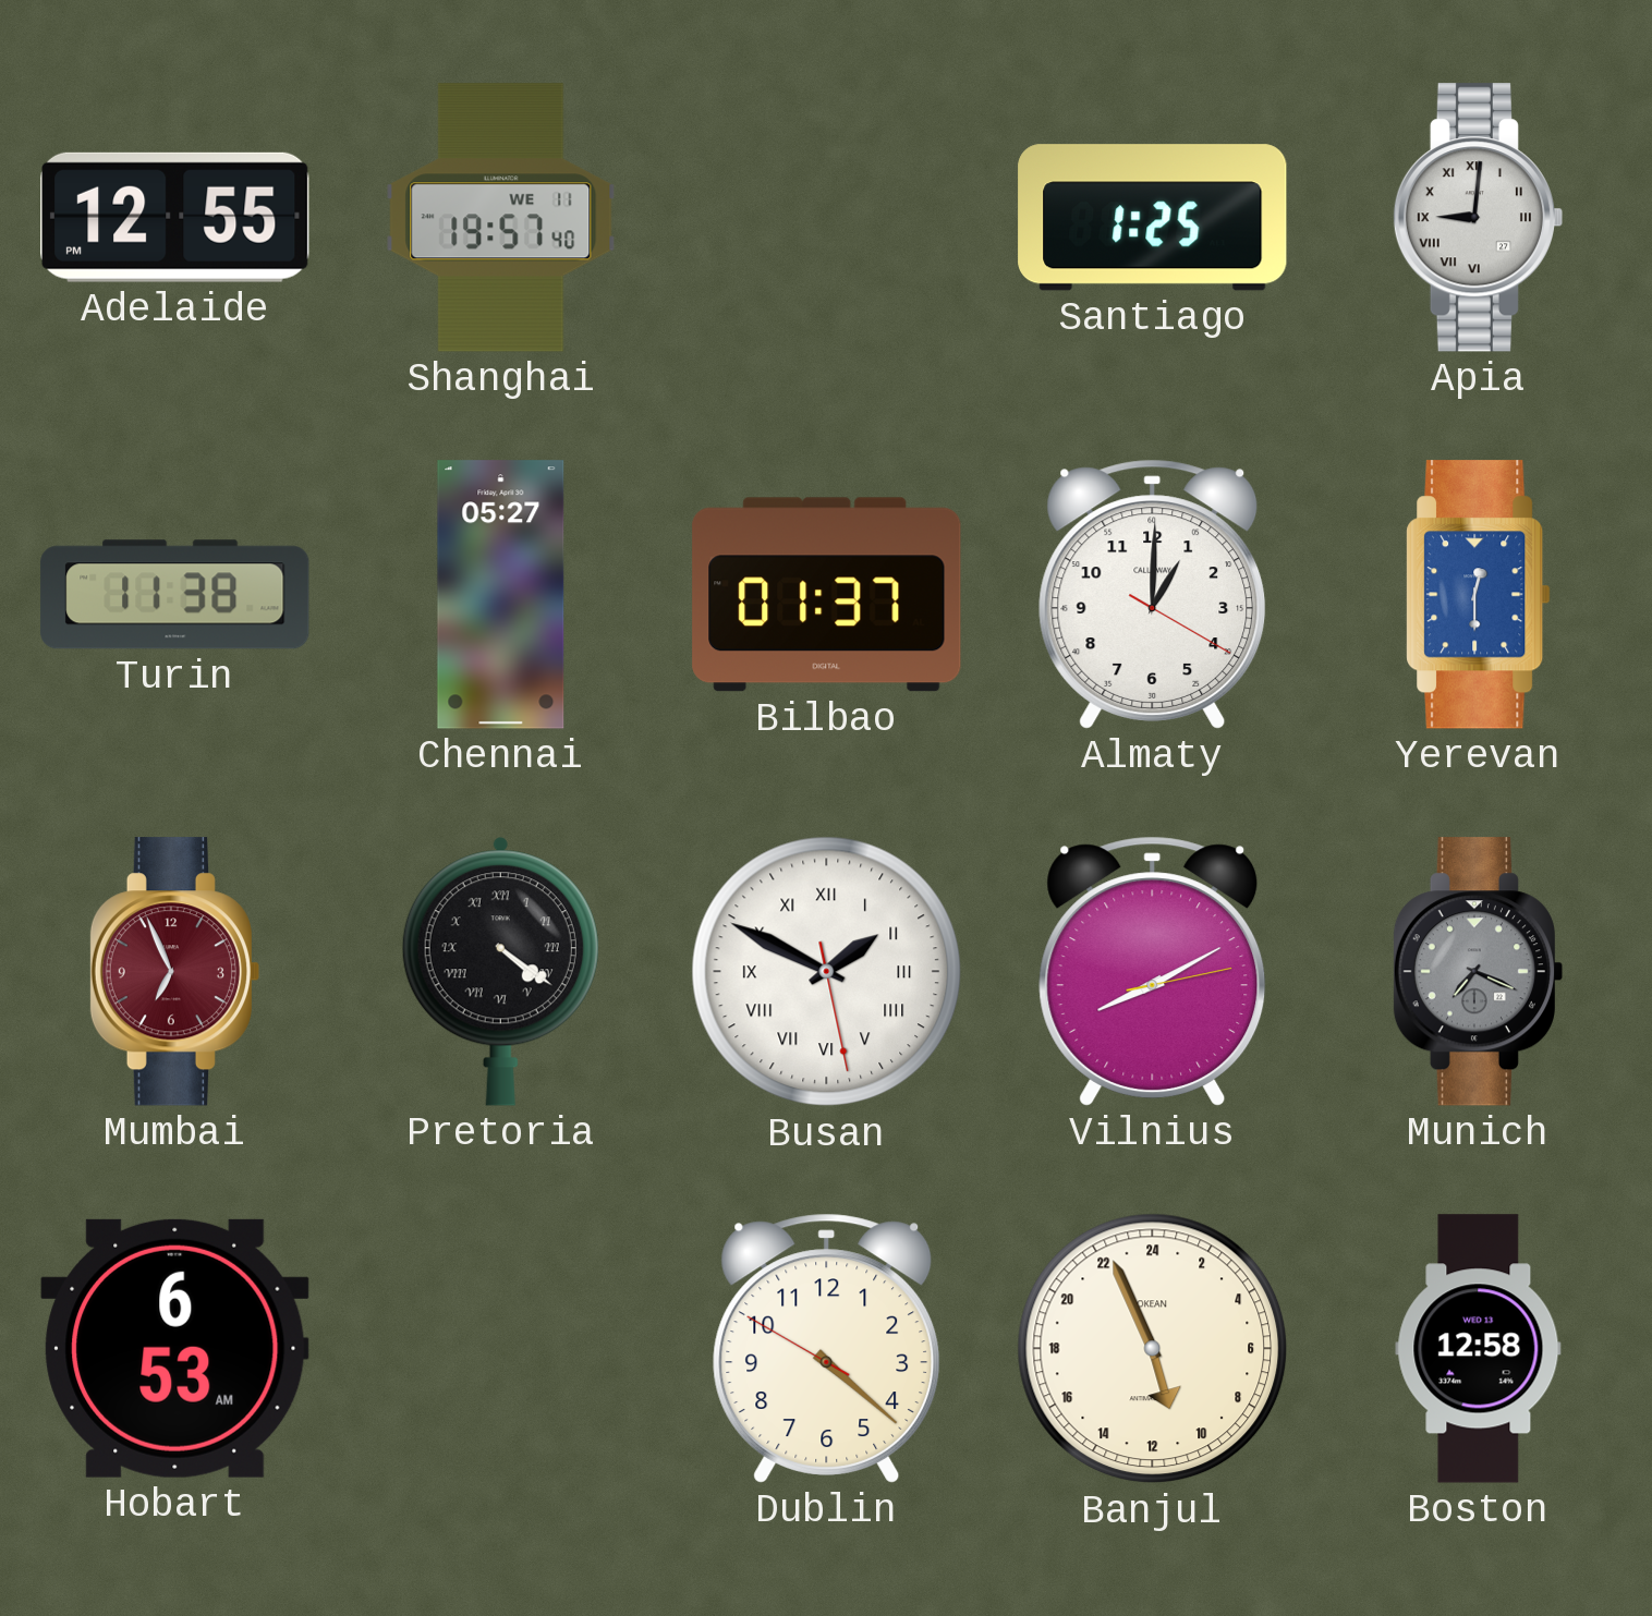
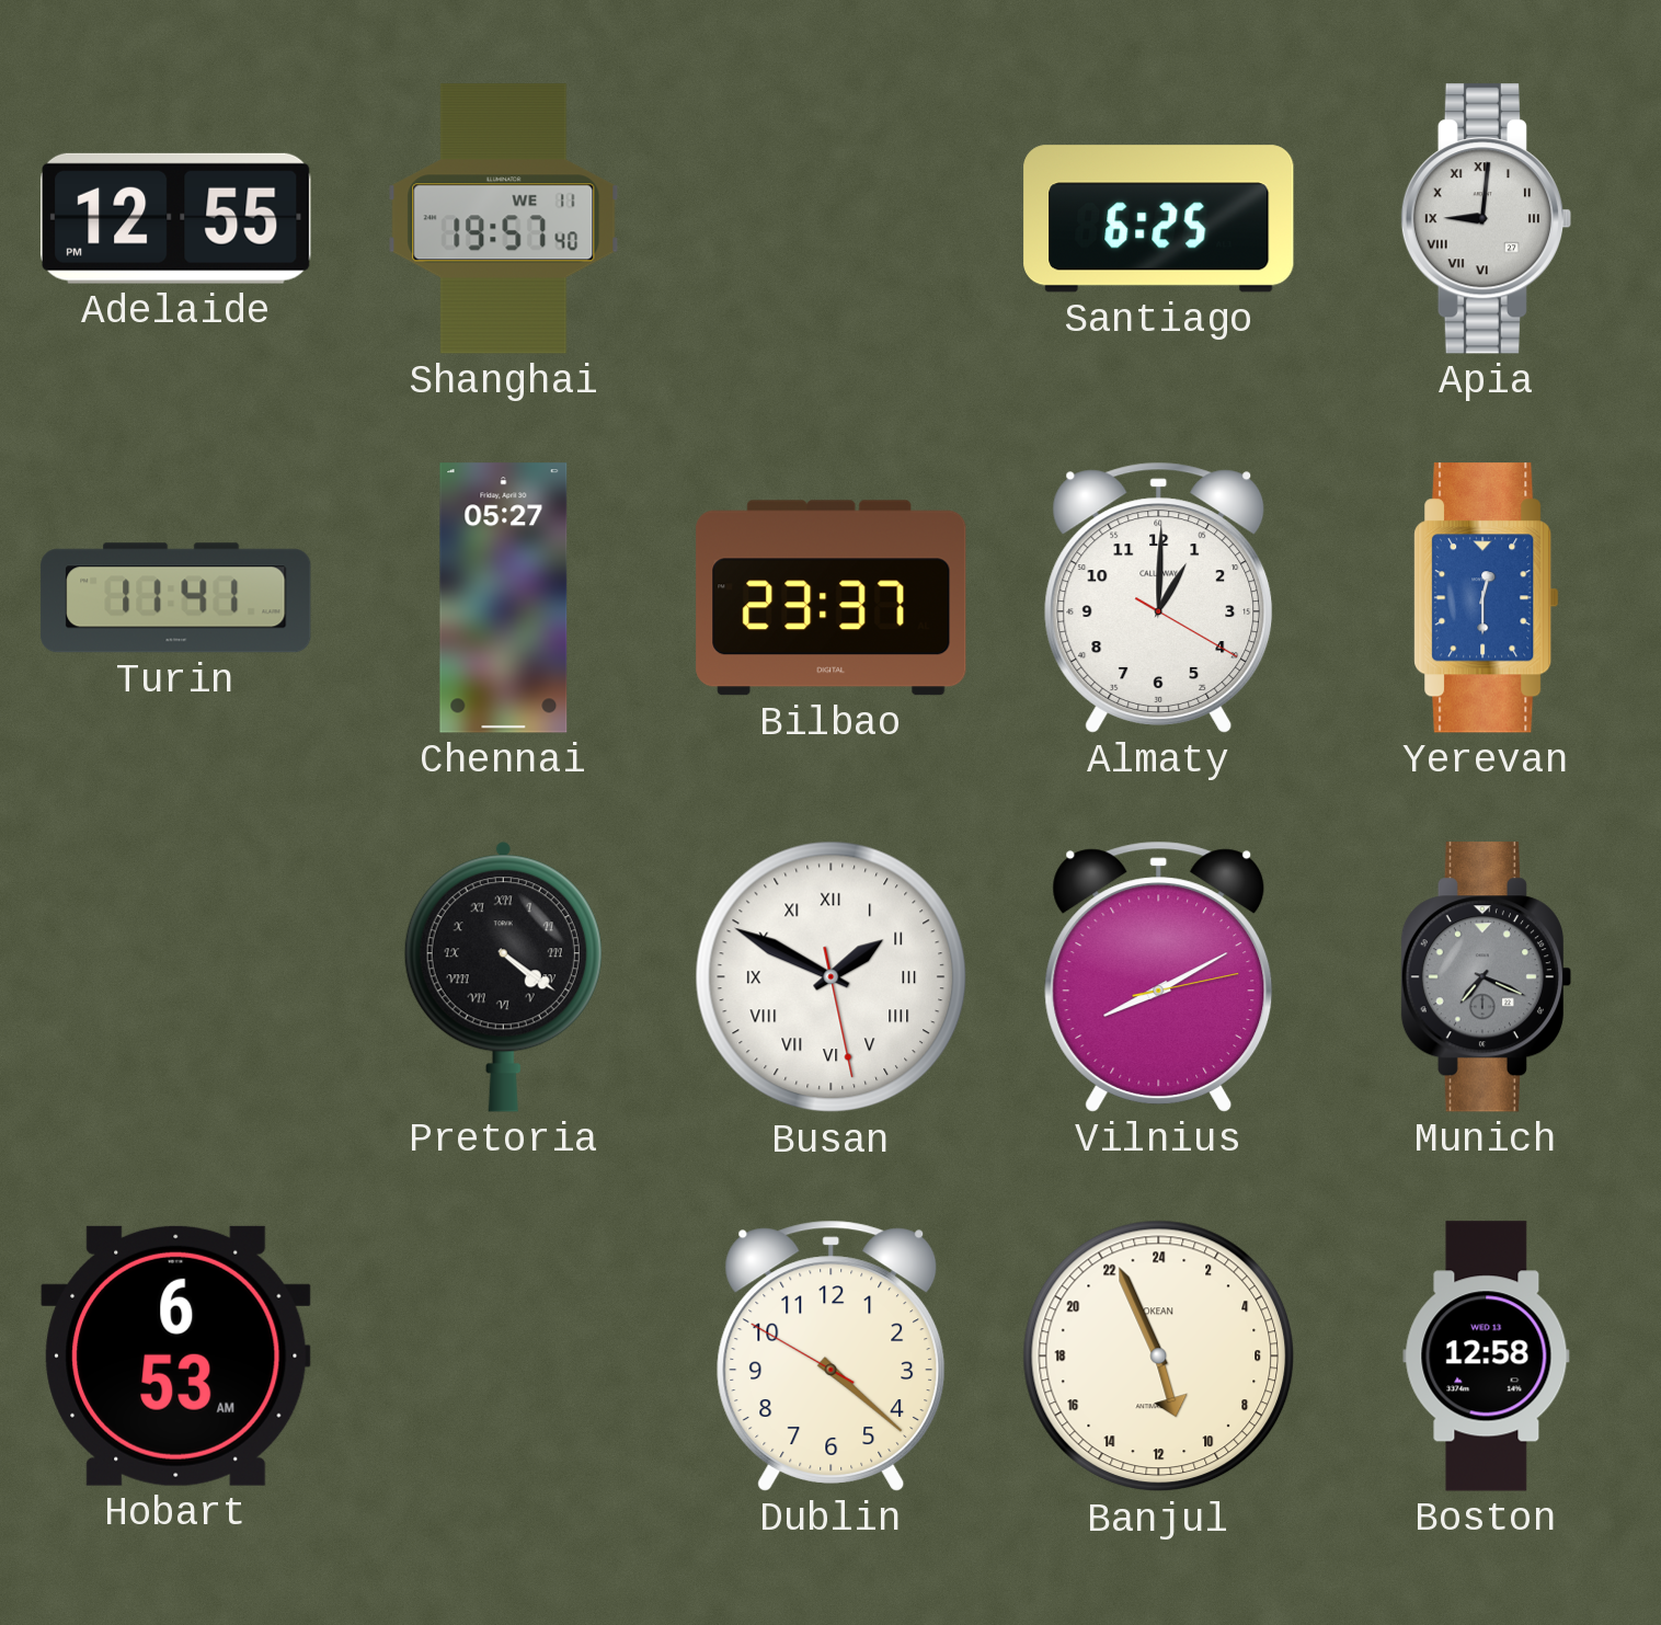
Santiago: 1:25 -> 6:25
Turin: 11:38 -> 11:41
Bilbao: 01:37 -> 23:37
Mumbai: 6:56 -> none
